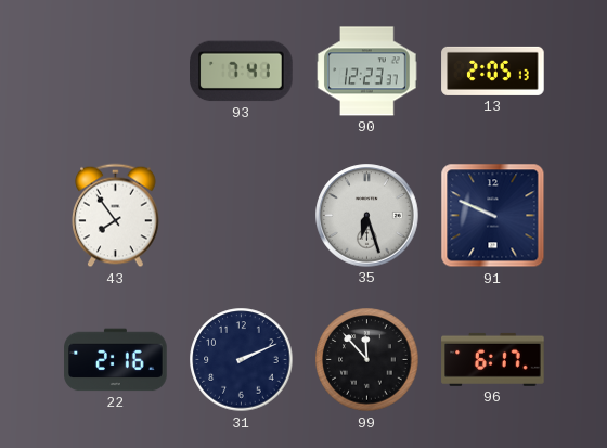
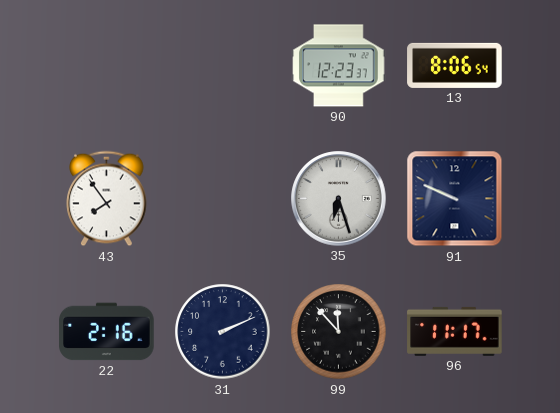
93: 7:41 -> none
13: 2:05 -> 8:06
96: 6:17 -> 11:17
